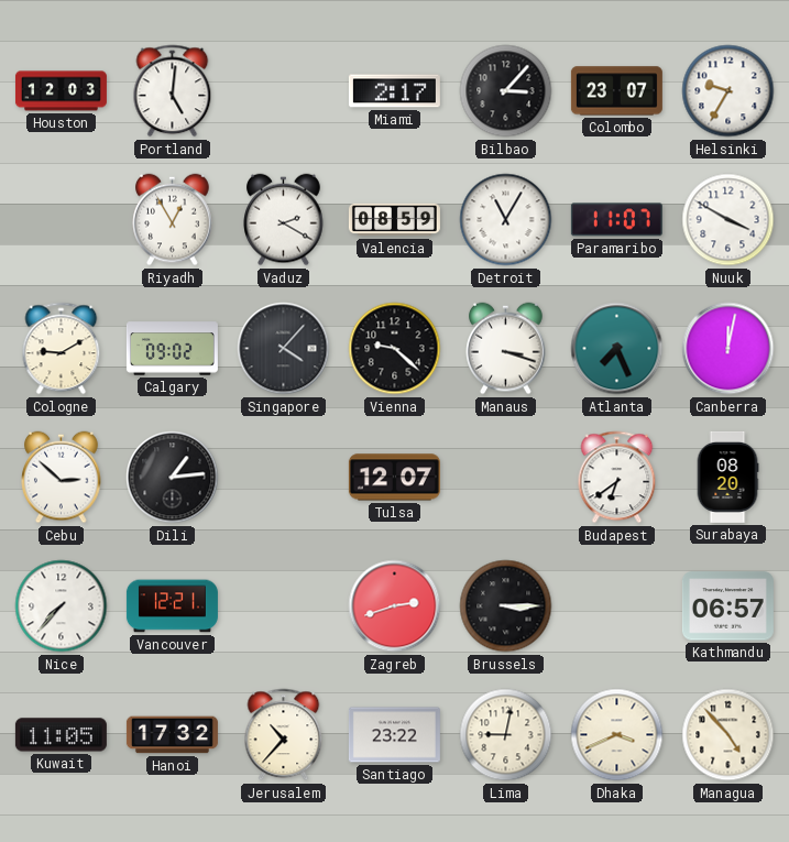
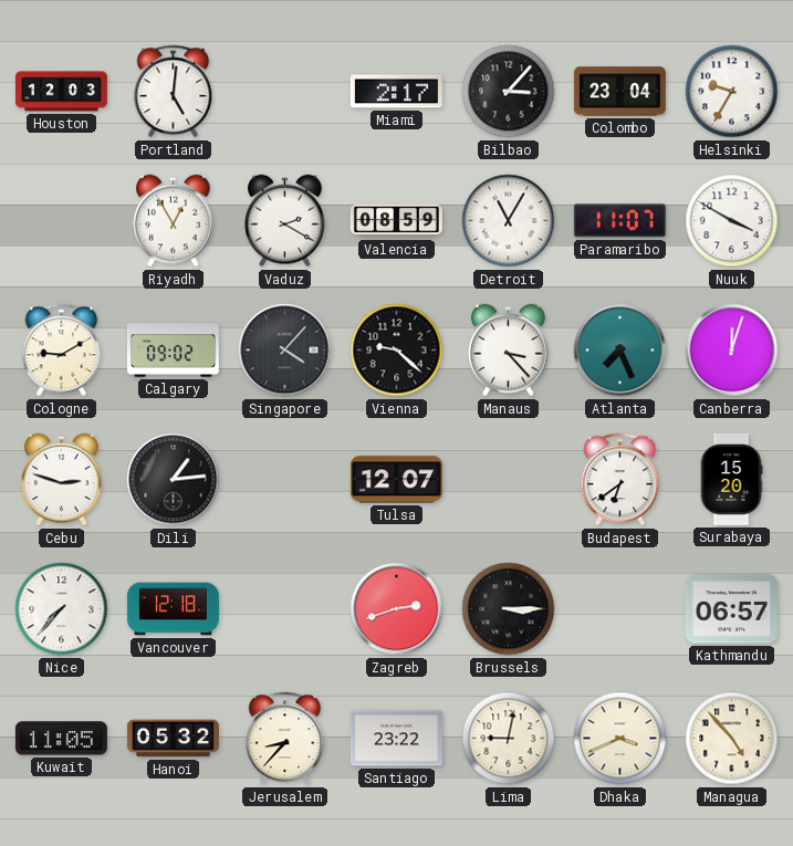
Colombo: 23:07 -> 23:04
Manaus: 3:18 -> 3:23
Canberra: 12:02 -> 12:03
Cebu: 2:52 -> 2:48
Surabaya: 08:20 -> 15:20
Vancouver: 12:21 -> 12:18
Hanoi: 17:32 -> 05:32
Jerusalem: 10:37 -> 8:37
